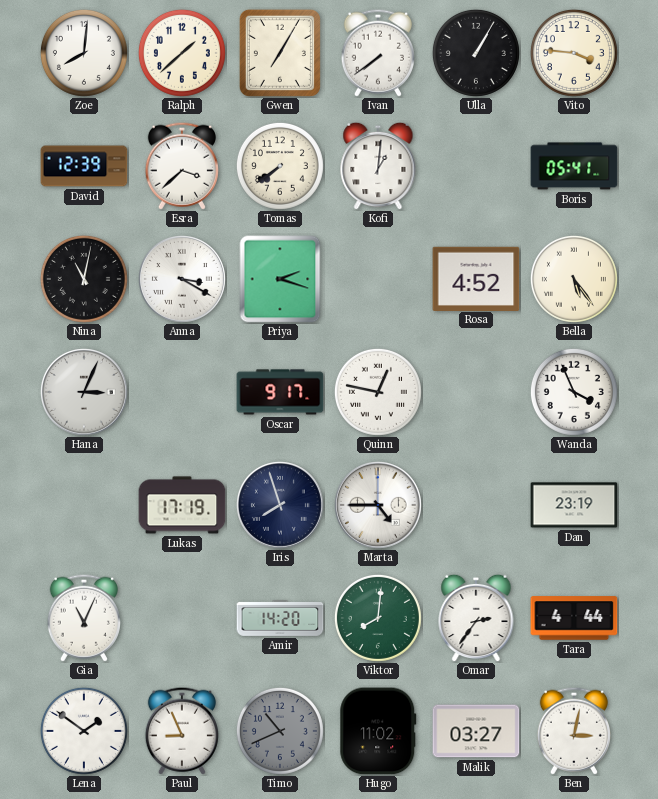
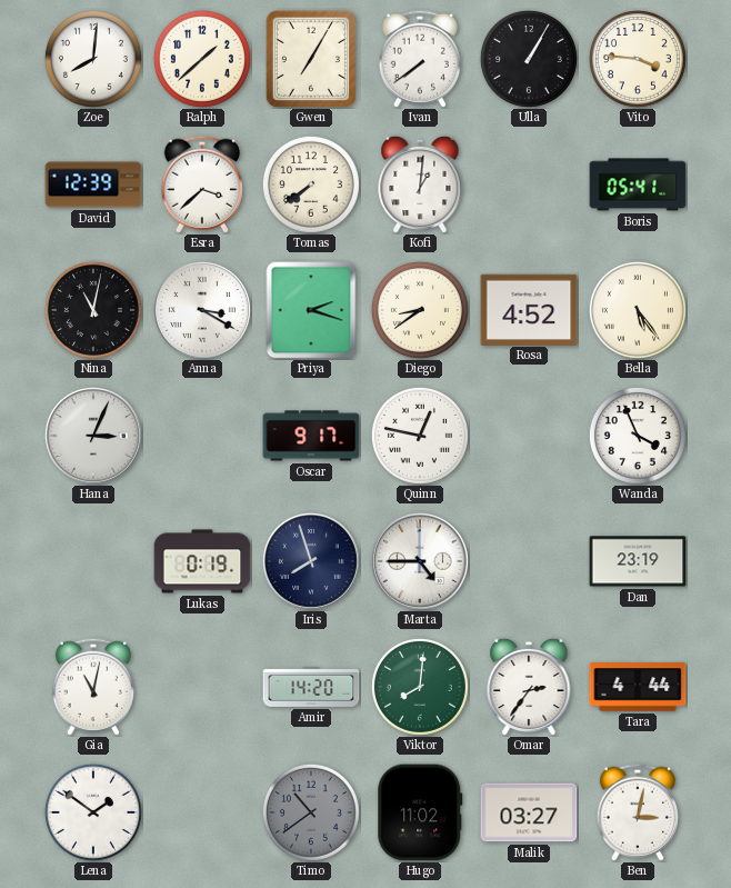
Diego: none -> 8:39
Lukas: 17:19 -> 0:19
Gia: 11:04 -> 11:02
Paul: 8:56 -> none
Timo: 10:41 -> 10:39
